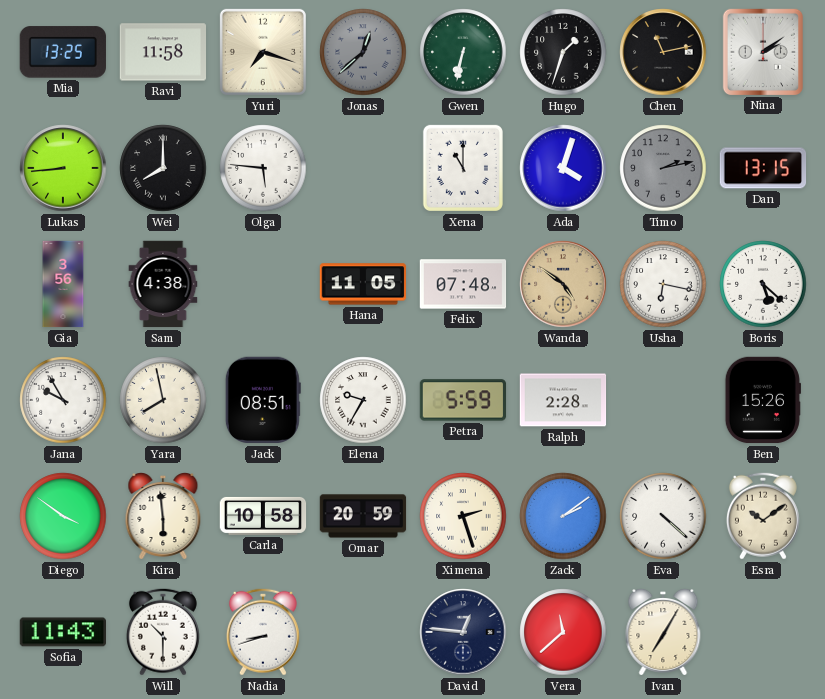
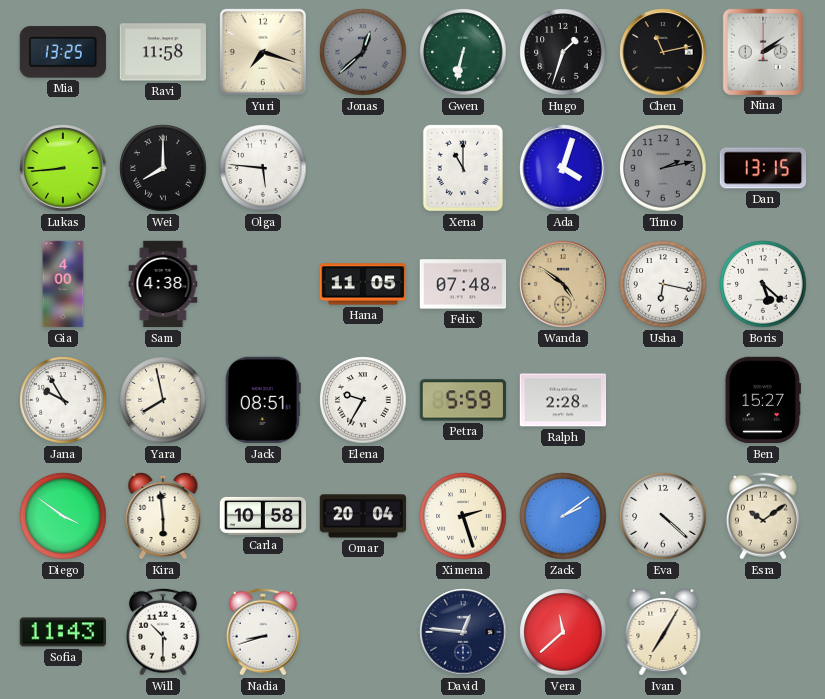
Gia: 3:56 -> 4:00
Ben: 15:26 -> 15:27
Omar: 20:59 -> 20:04
